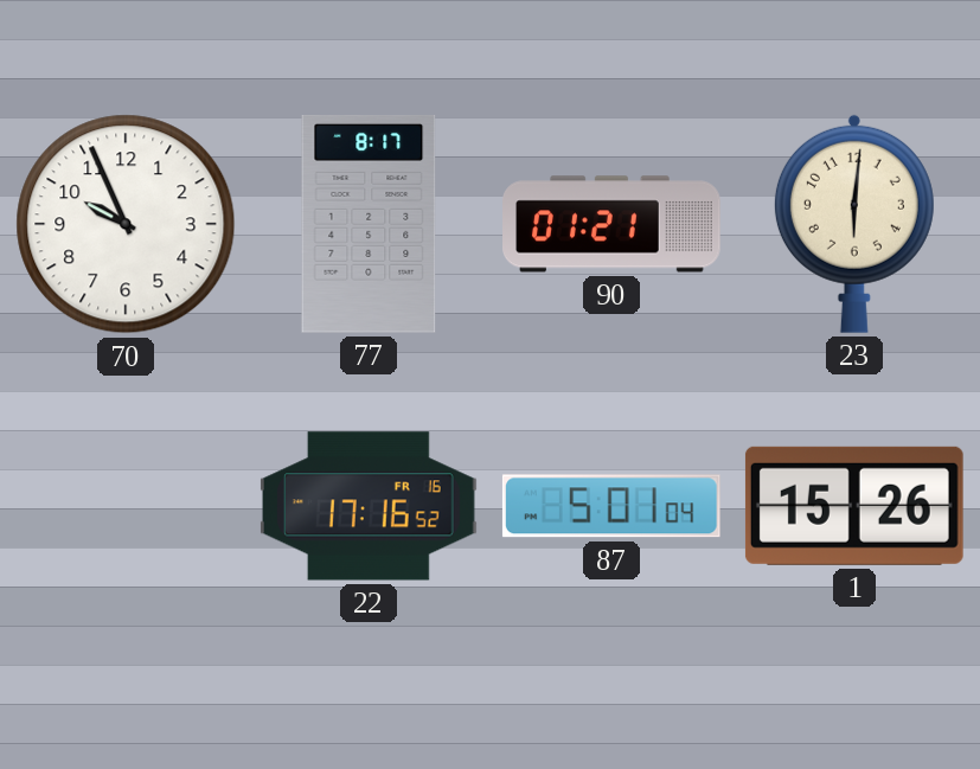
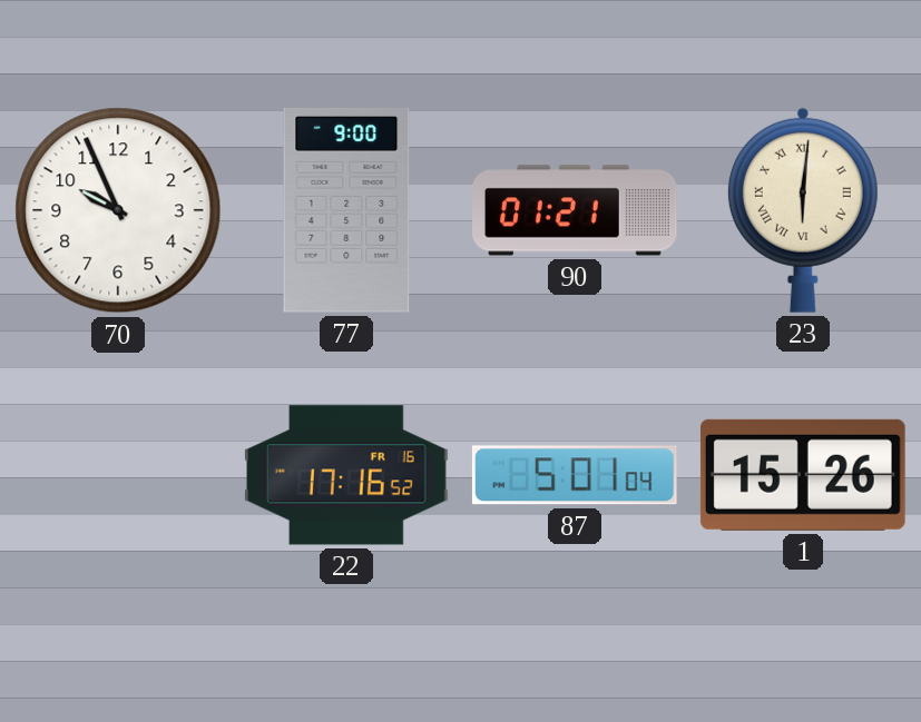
77: 8:17 -> 9:00
23 numerals: Arabic -> Roman
